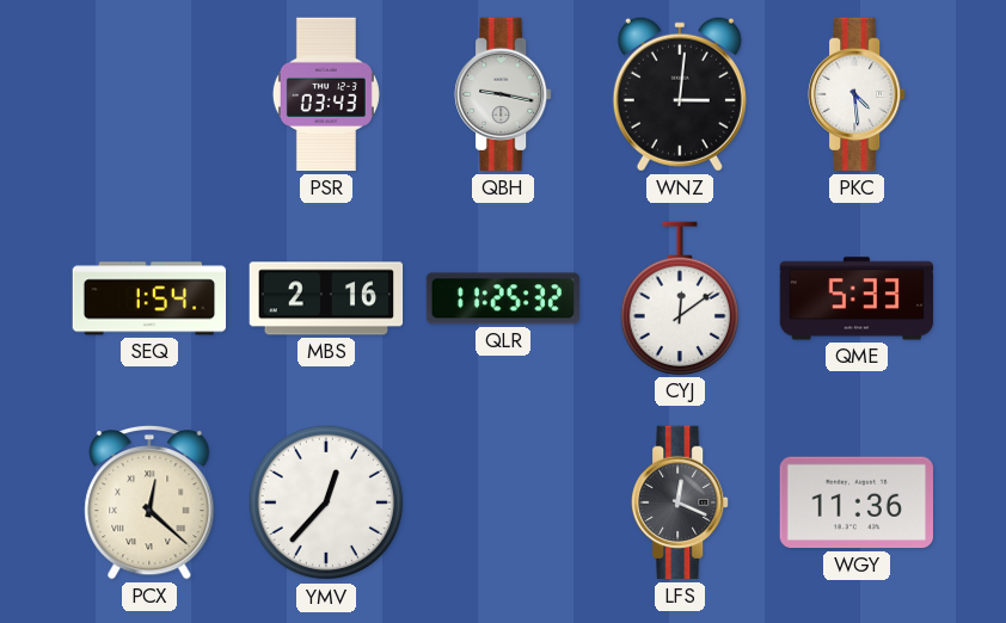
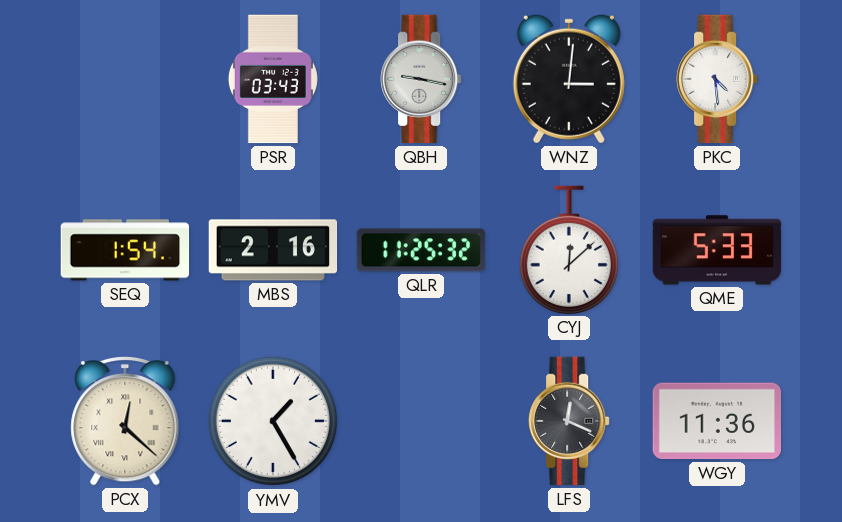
CYJ: 12:09 -> 12:08
YMV: 12:37 -> 1:25
